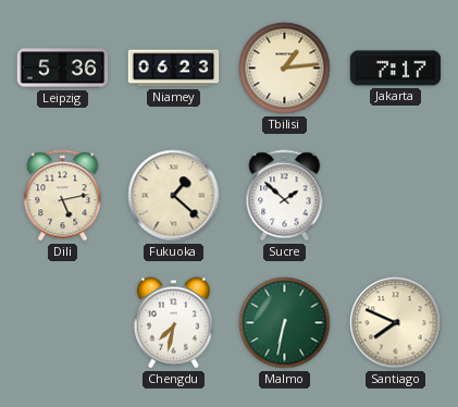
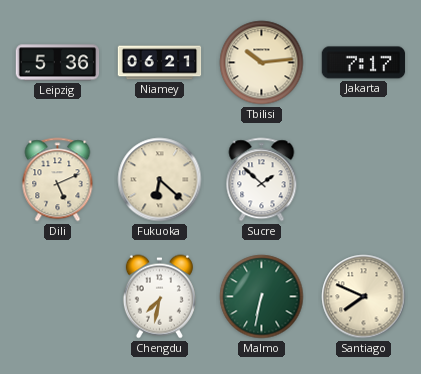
Niamey: 06:23 -> 06:21
Tbilisi: 1:14 -> 10:14
Dili: 5:13 -> 5:11
Fukuoka: 1:22 -> 6:22
